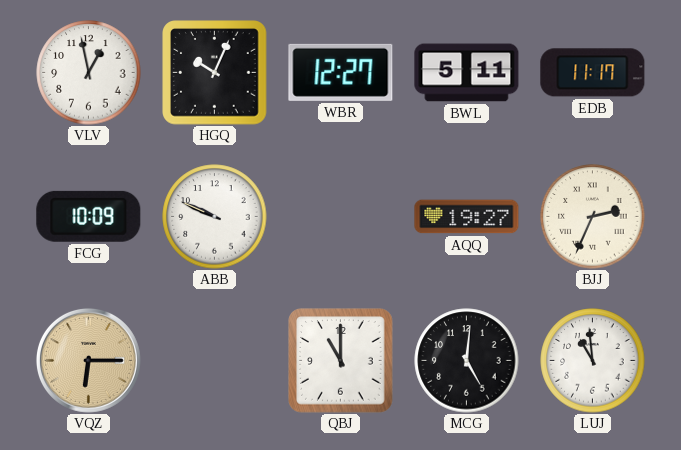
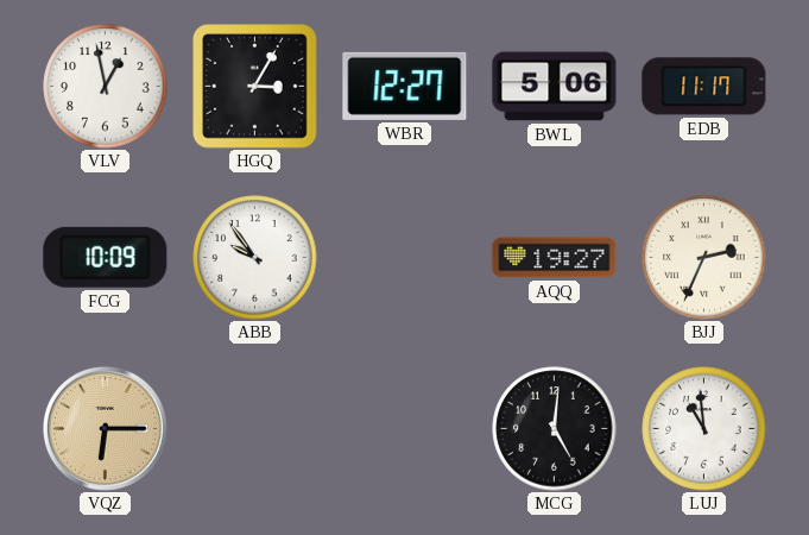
HGQ: 10:04 -> 3:05
BWL: 5:11 -> 5:06
ABB: 9:49 -> 9:54
QBJ: 11:00 -> none
